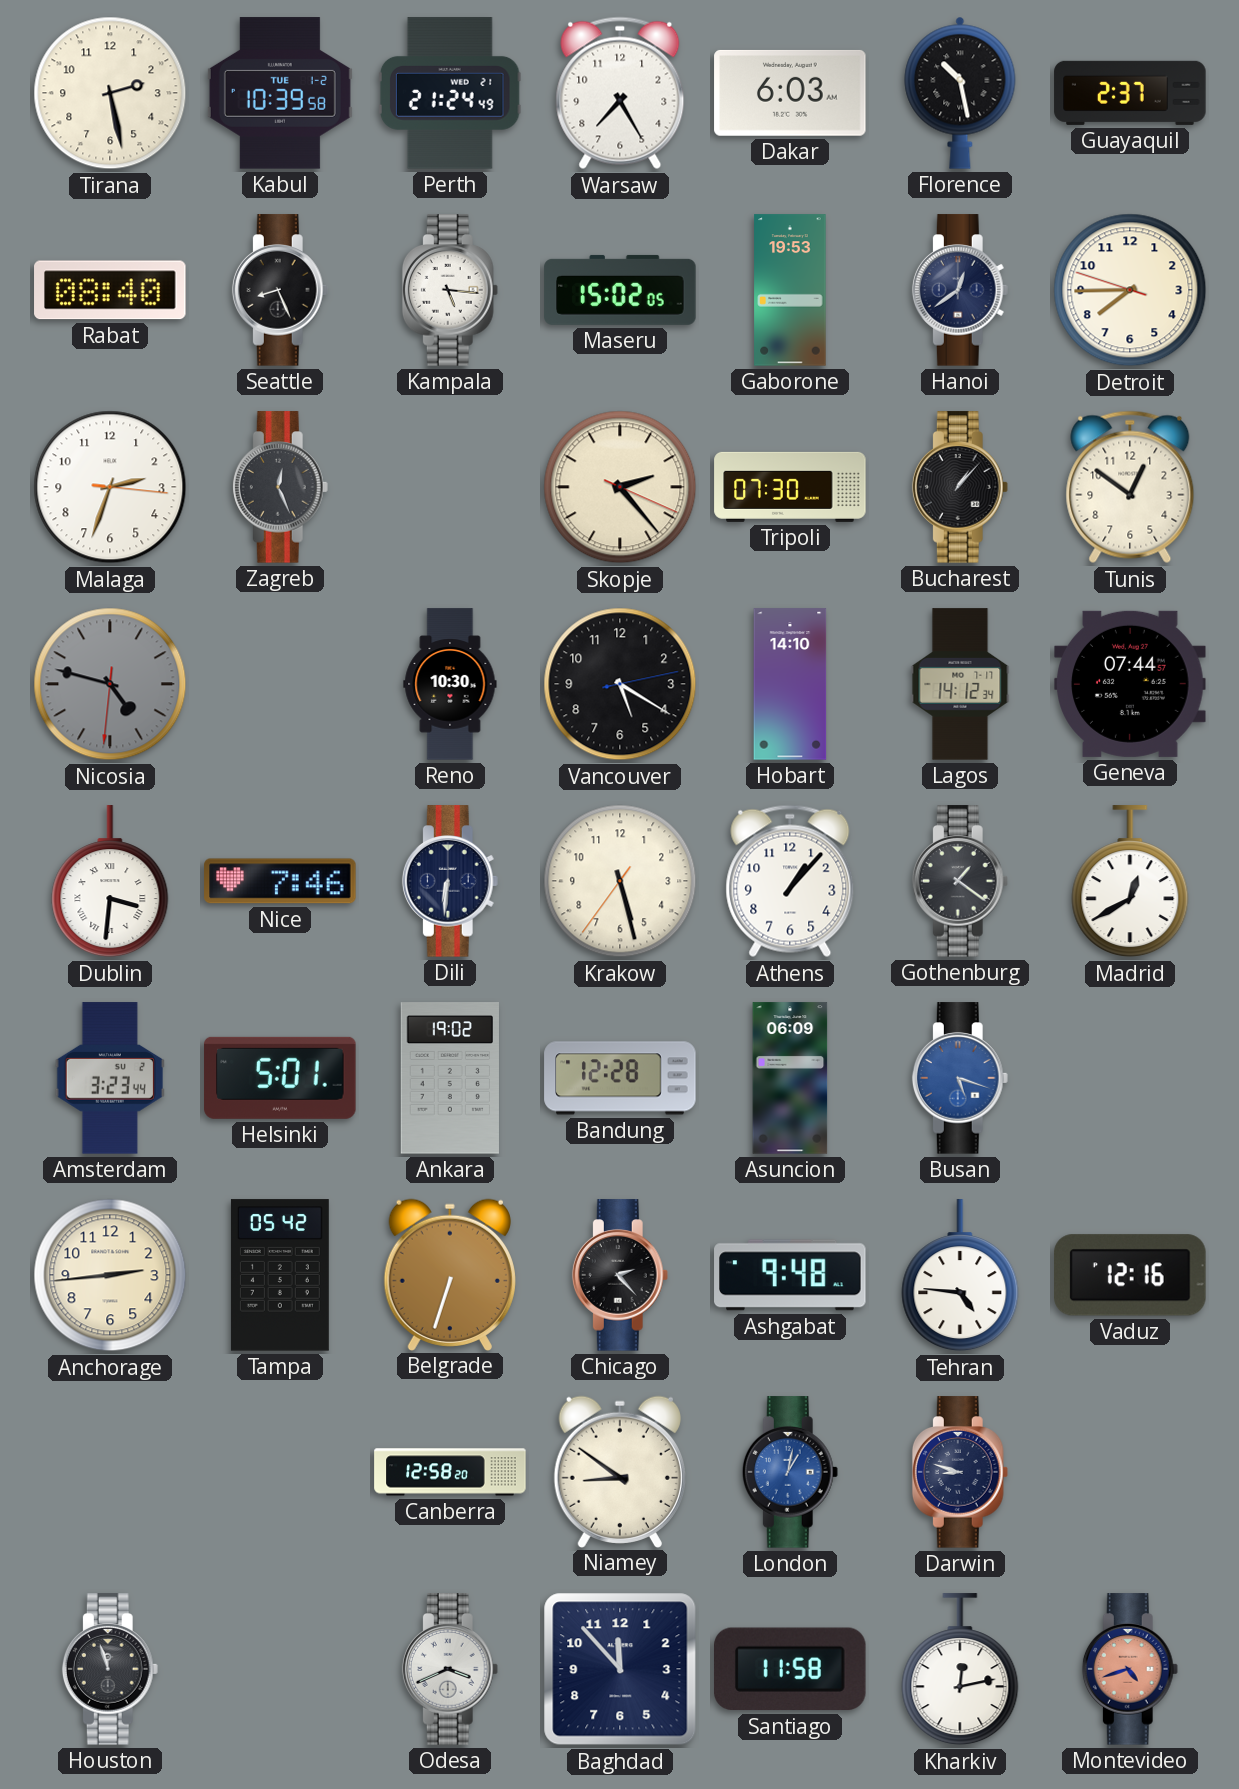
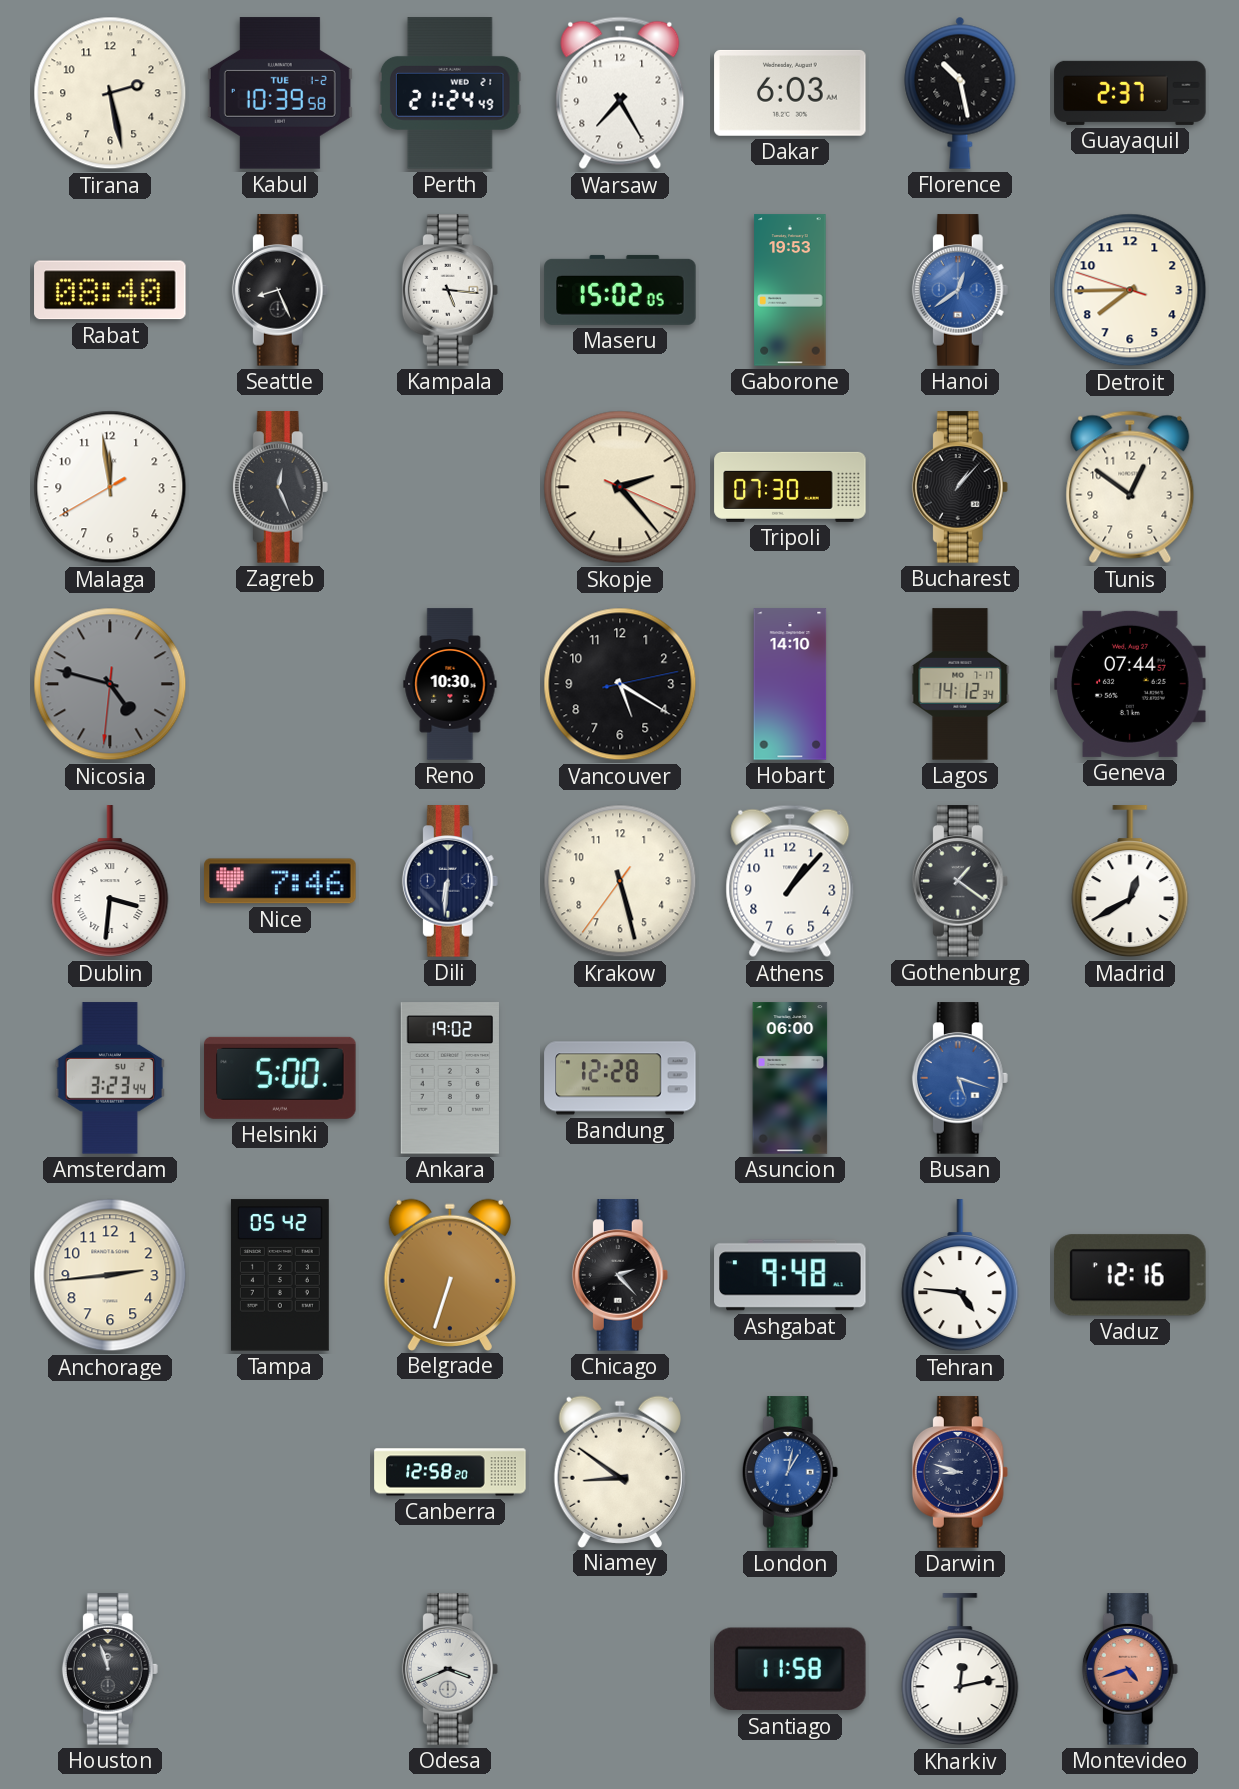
Hanoi dial: navy -> blue
Malaga: 2:33 -> 11:58
Helsinki: 5:01 -> 5:00
Asuncion: 06:09 -> 06:00
Baghdad: 11:53 -> none
